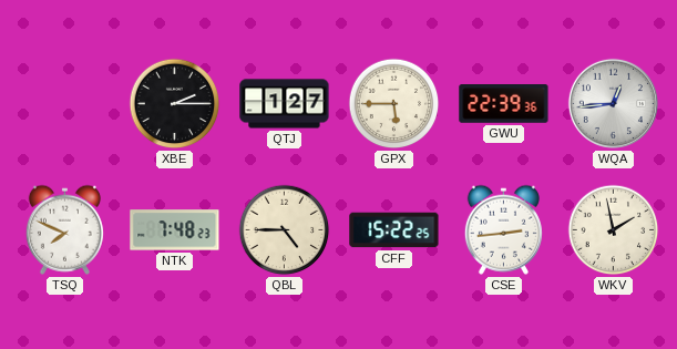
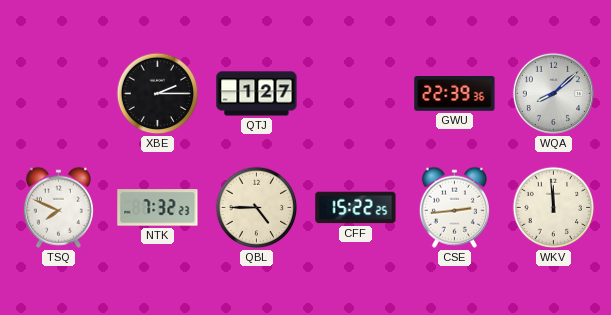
GPX: 5:45 -> none
WQA: 12:44 -> 8:08
NTK: 7:48 -> 7:32
WKV: 1:58 -> 11:59
